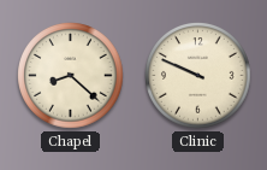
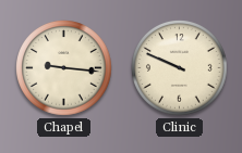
Chapel: 8:22 -> 9:16
